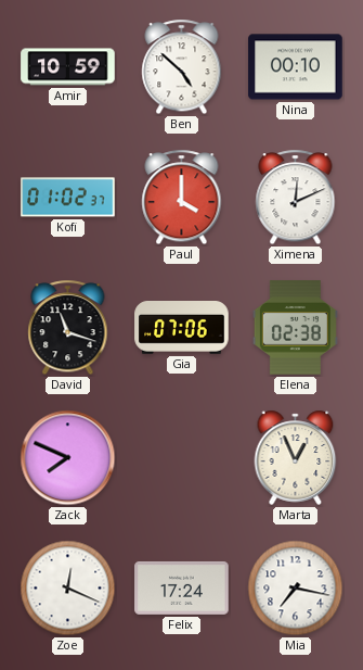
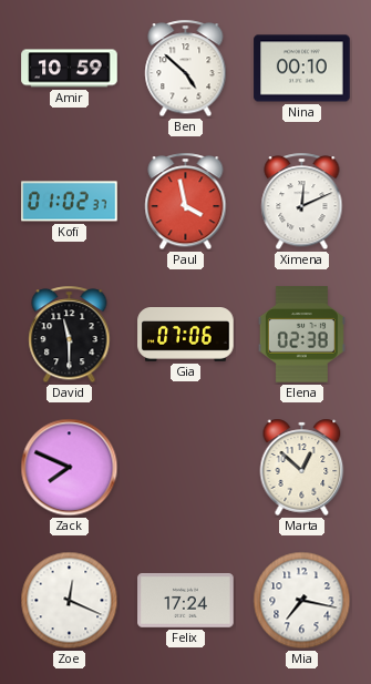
Paul: 4:00 -> 3:58
David: 11:18 -> 11:30
Marta: 12:56 -> 12:52
